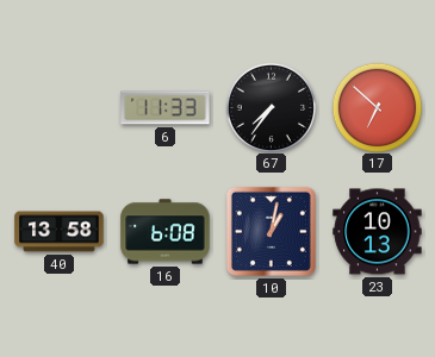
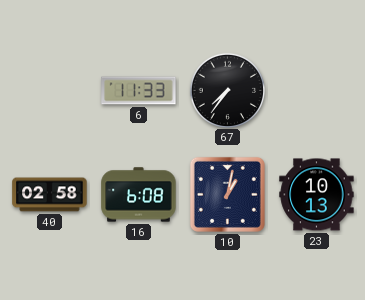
17: 6:52 -> none
40: 13:58 -> 02:58
